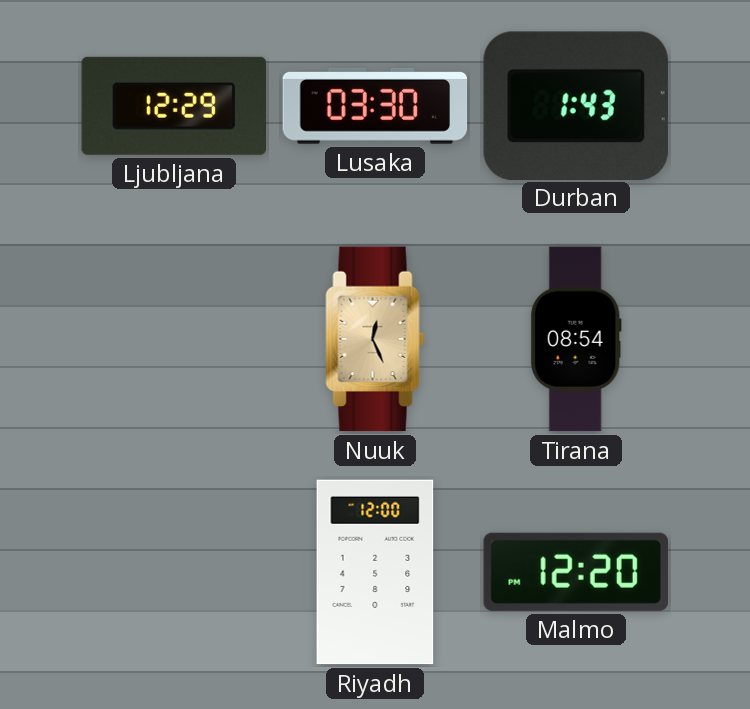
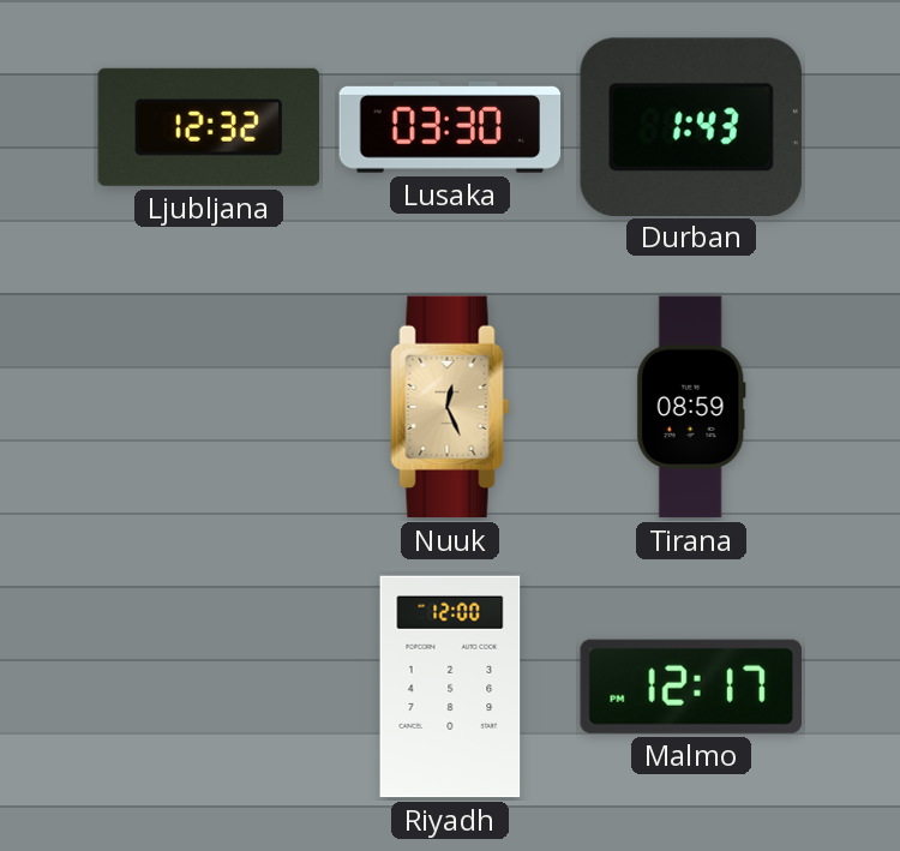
Ljubljana: 12:29 -> 12:32
Tirana: 08:54 -> 08:59
Malmo: 12:20 -> 12:17
